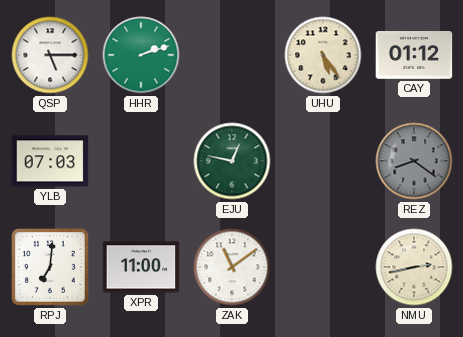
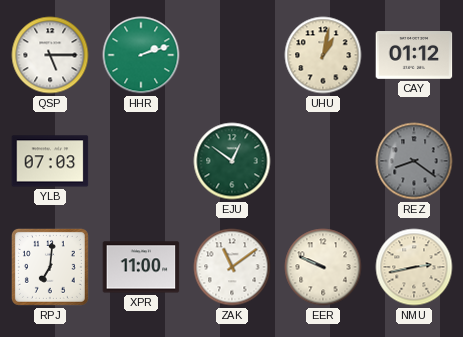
UHU: 5:24 -> 1:02
EJU: 12:47 -> 12:51
EER: none -> 9:49
